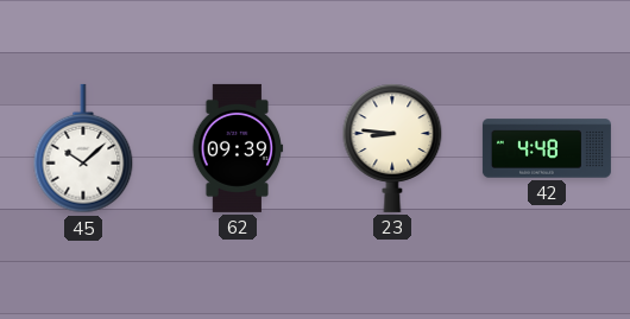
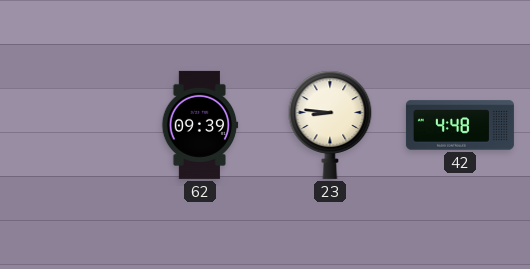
45: 10:08 -> none
